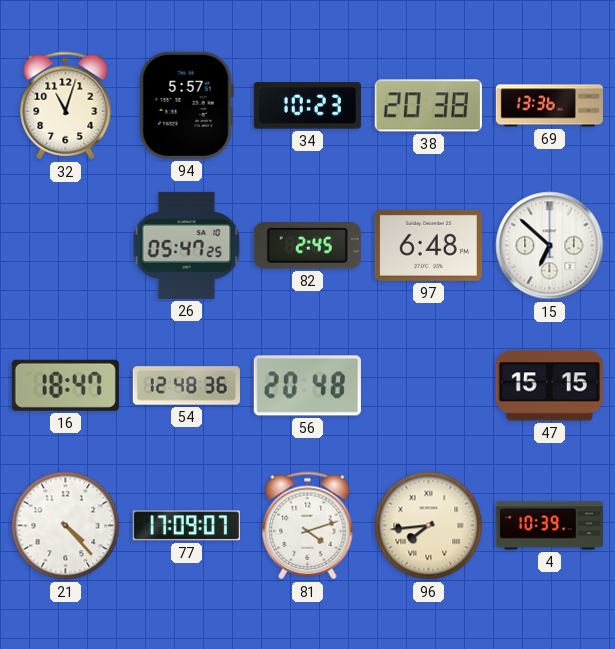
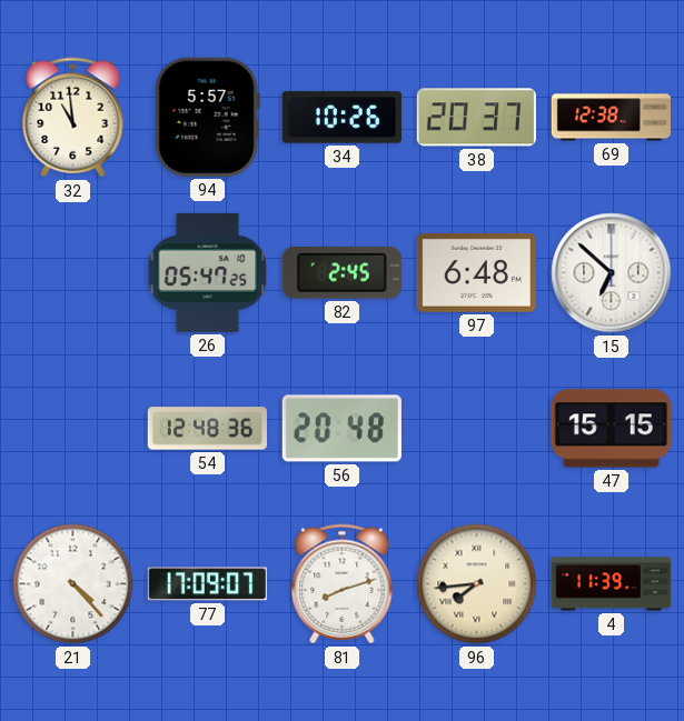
32: 11:03 -> 10:59
34: 10:23 -> 10:26
38: 20:38 -> 20:37
69: 13:36 -> 12:38
16: 18:47 -> none
81: 4:12 -> 8:12
4: 10:39 -> 11:39
